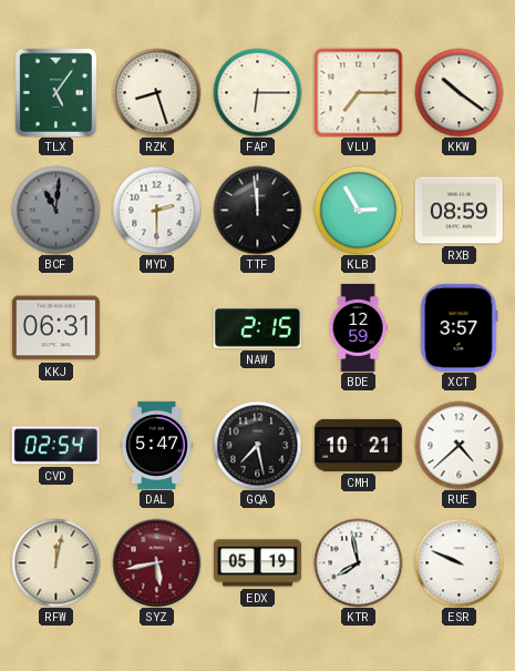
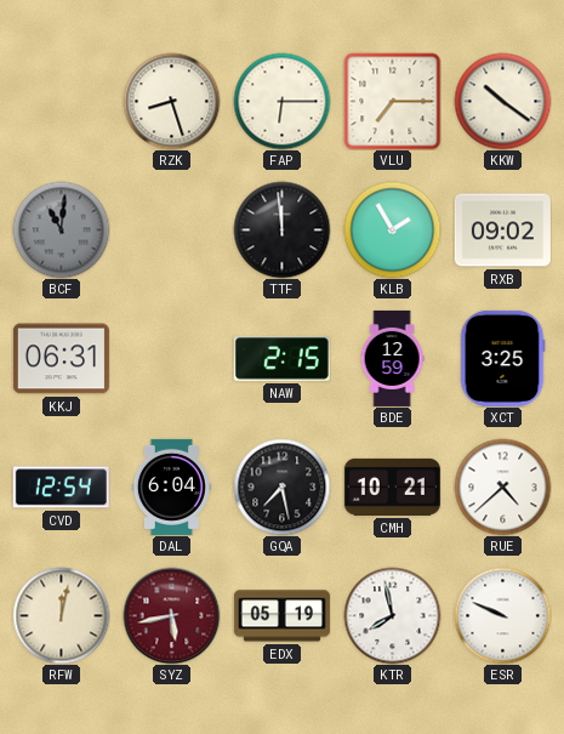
TLX: 5:06 -> none
MYD: 2:30 -> none
KLB: 2:55 -> 1:55
RXB: 08:59 -> 09:02
XCT: 3:57 -> 3:25
CVD: 02:54 -> 12:54
DAL: 5:47 -> 6:04
